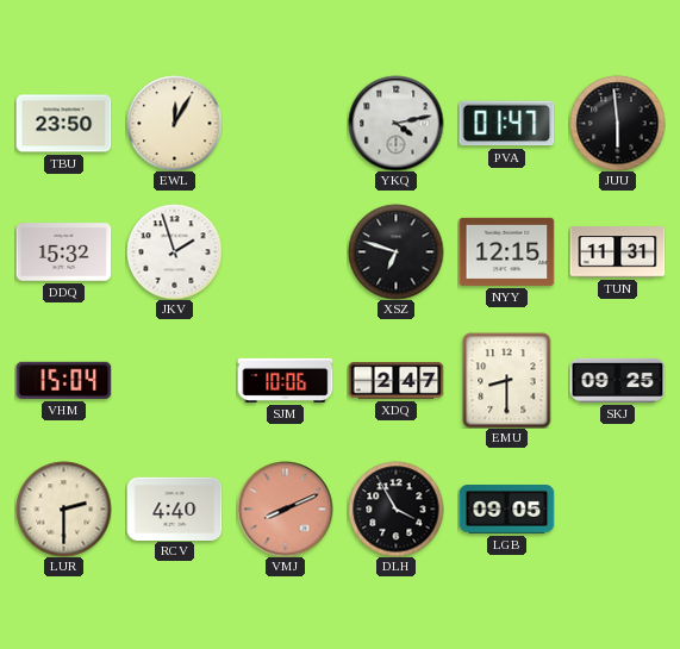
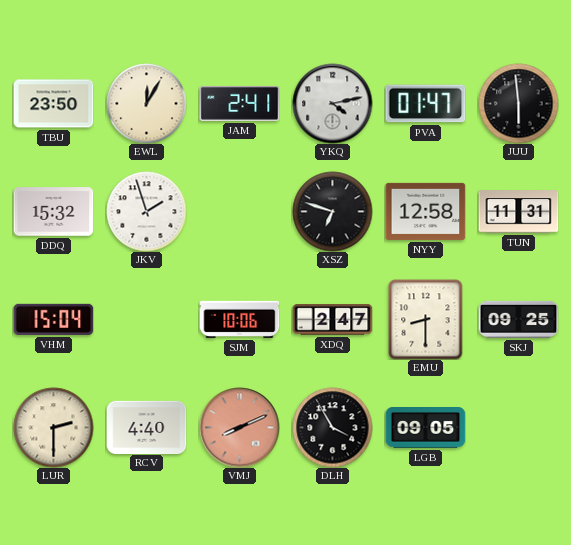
JAM: none -> 2:41
NYY: 12:15 -> 12:58
